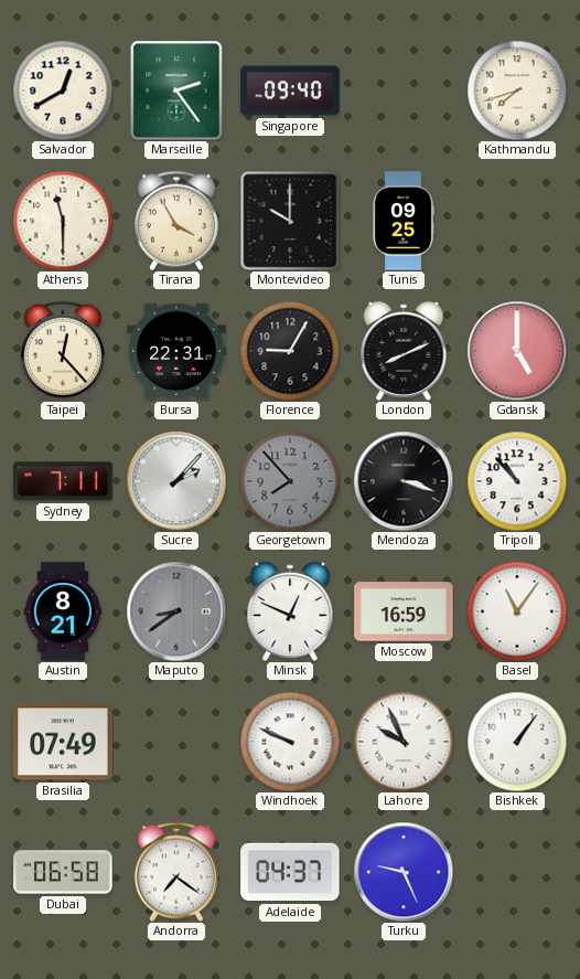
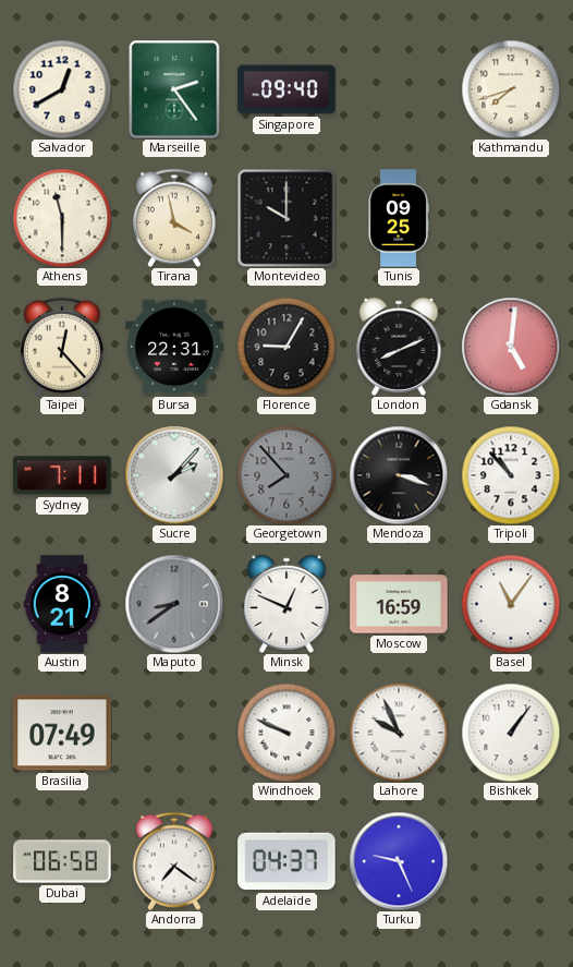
Tirana: 3:55 -> 3:58
Gdansk: 5:00 -> 5:01
